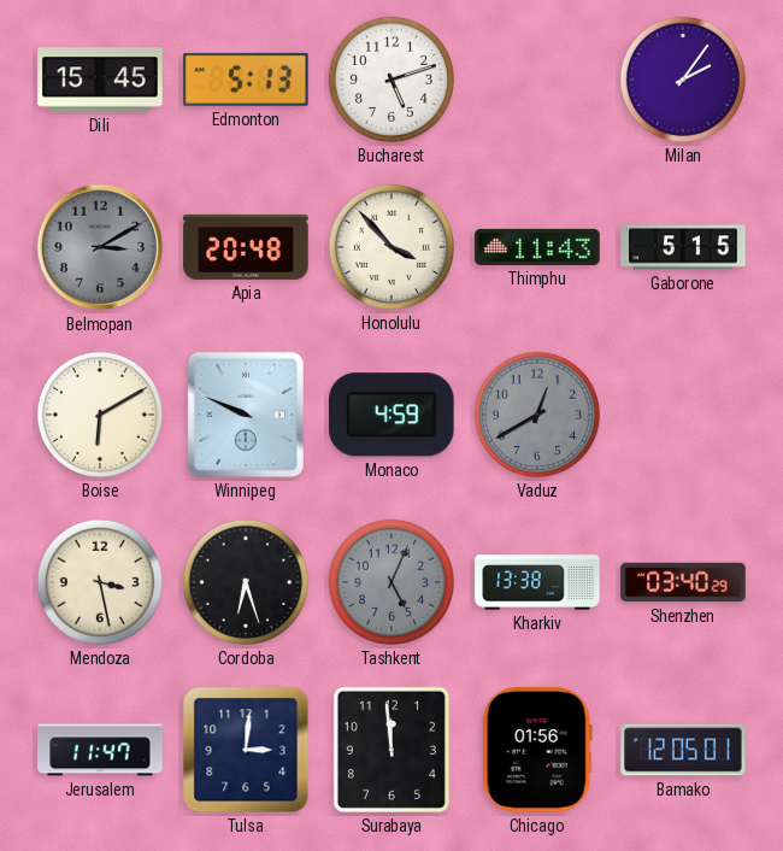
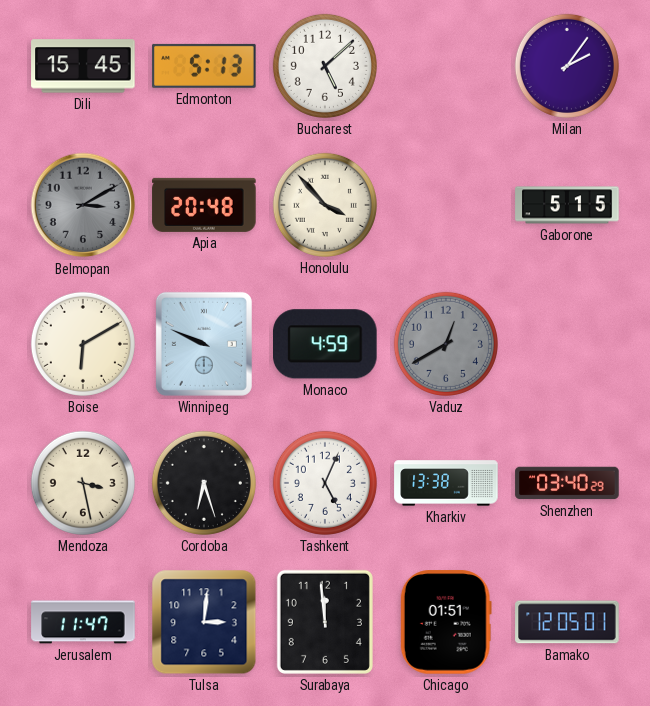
Bucharest: 5:12 -> 5:08
Thimphu: 11:43 -> none
Tashkent dial: grey -> white
Chicago: 01:56 -> 01:51
